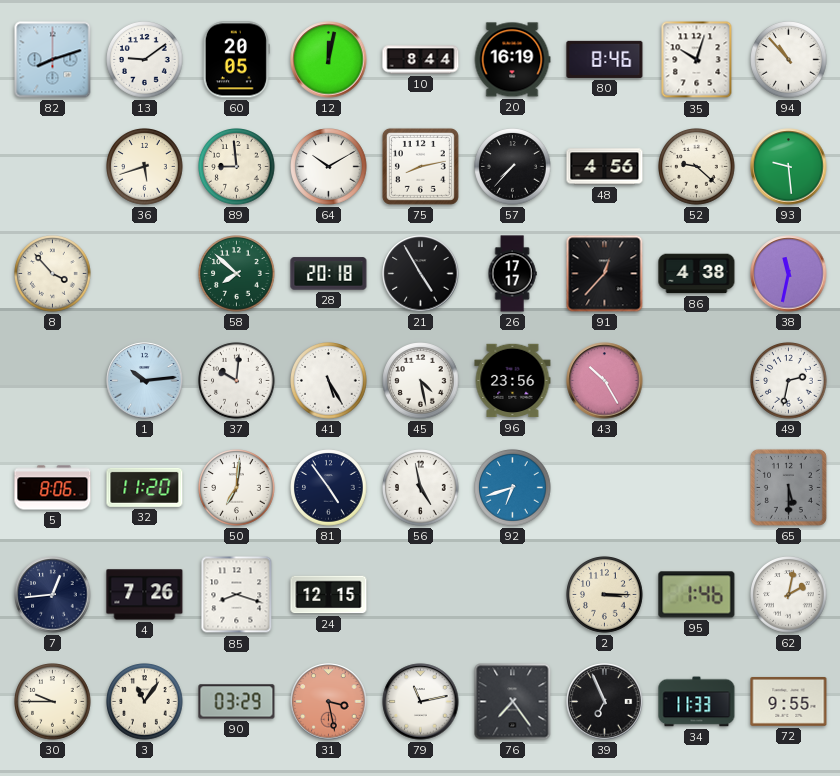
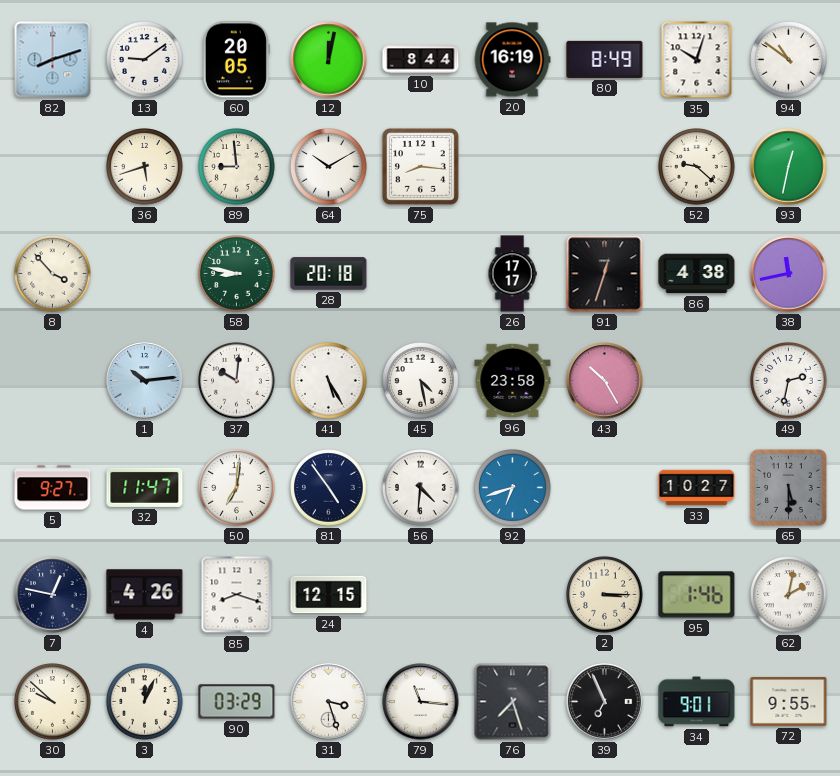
80: 8:46 -> 8:49
94: 10:53 -> 10:51
75: 8:13 -> 8:16
57: 7:37 -> none
48: 4:56 -> none
93: 9:29 -> 12:32
58: 7:52 -> 8:47
21: 4:55 -> none
91: 12:37 -> 12:33
38: 11:32 -> 11:43
96: 23:56 -> 23:58
5: 8:06 -> 9:27
32: 11:20 -> 11:47
56: 4:58 -> 4:31
33: none -> 10:27
7: 12:44 -> 12:47
4: 7:26 -> 4:26
30: 9:45 -> 9:52
3: 11:06 -> 12:04
31: 3:28 -> 3:27
31 dial: salmon -> white
79: 11:13 -> 11:16
76: 7:24 -> 7:27
34: 11:33 -> 9:01
